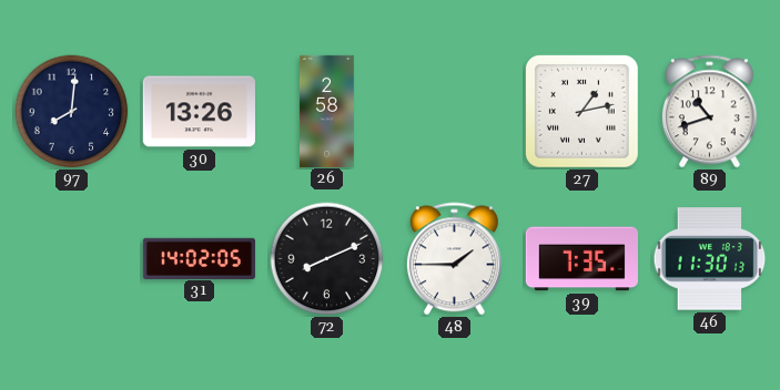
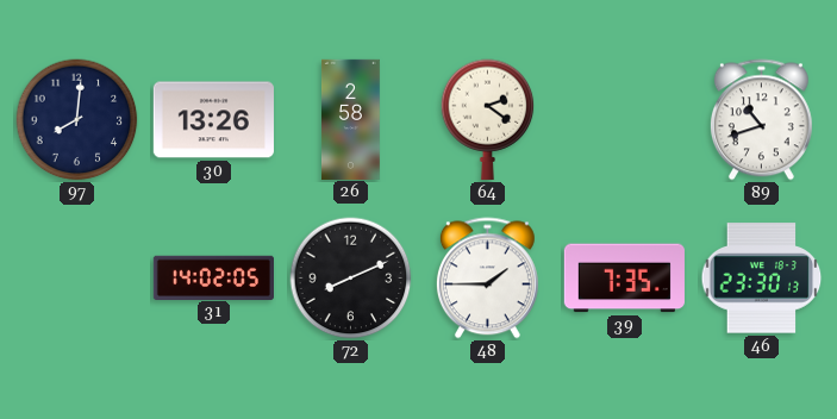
64: none -> 2:21
27: 1:13 -> none
46: 11:30 -> 23:30
